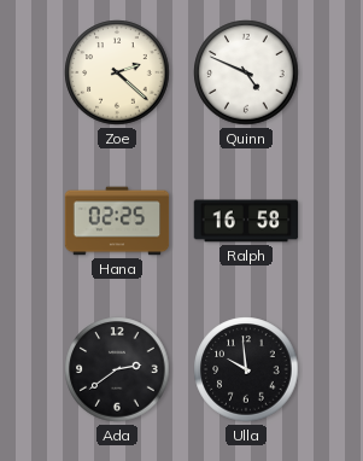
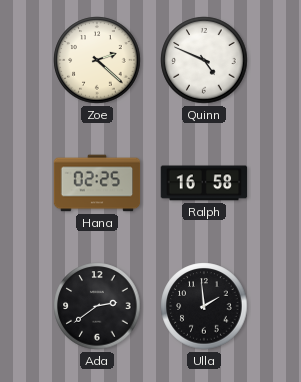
Ulla: 9:59 -> 1:59
